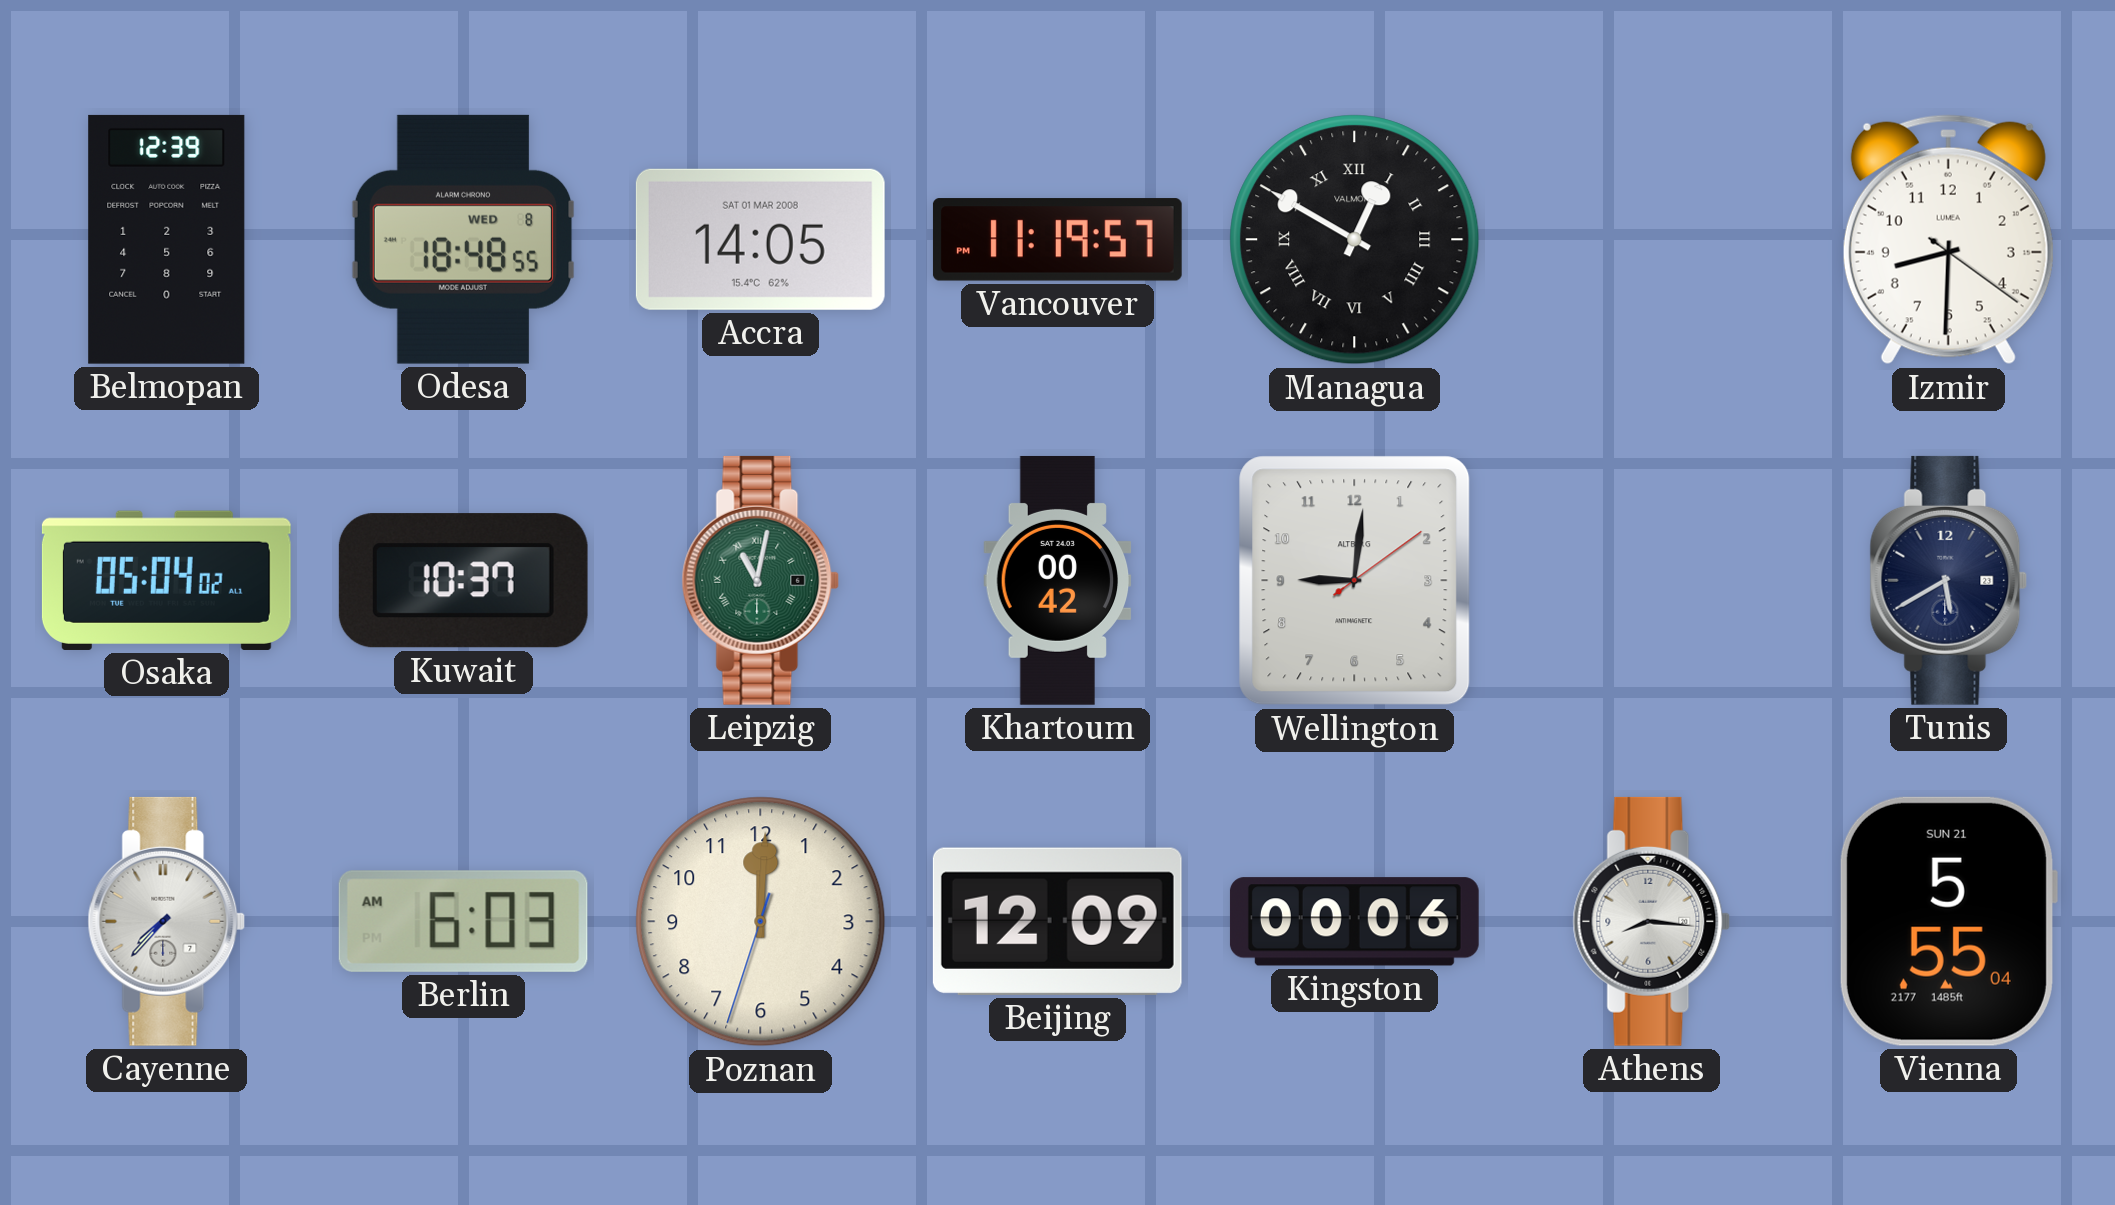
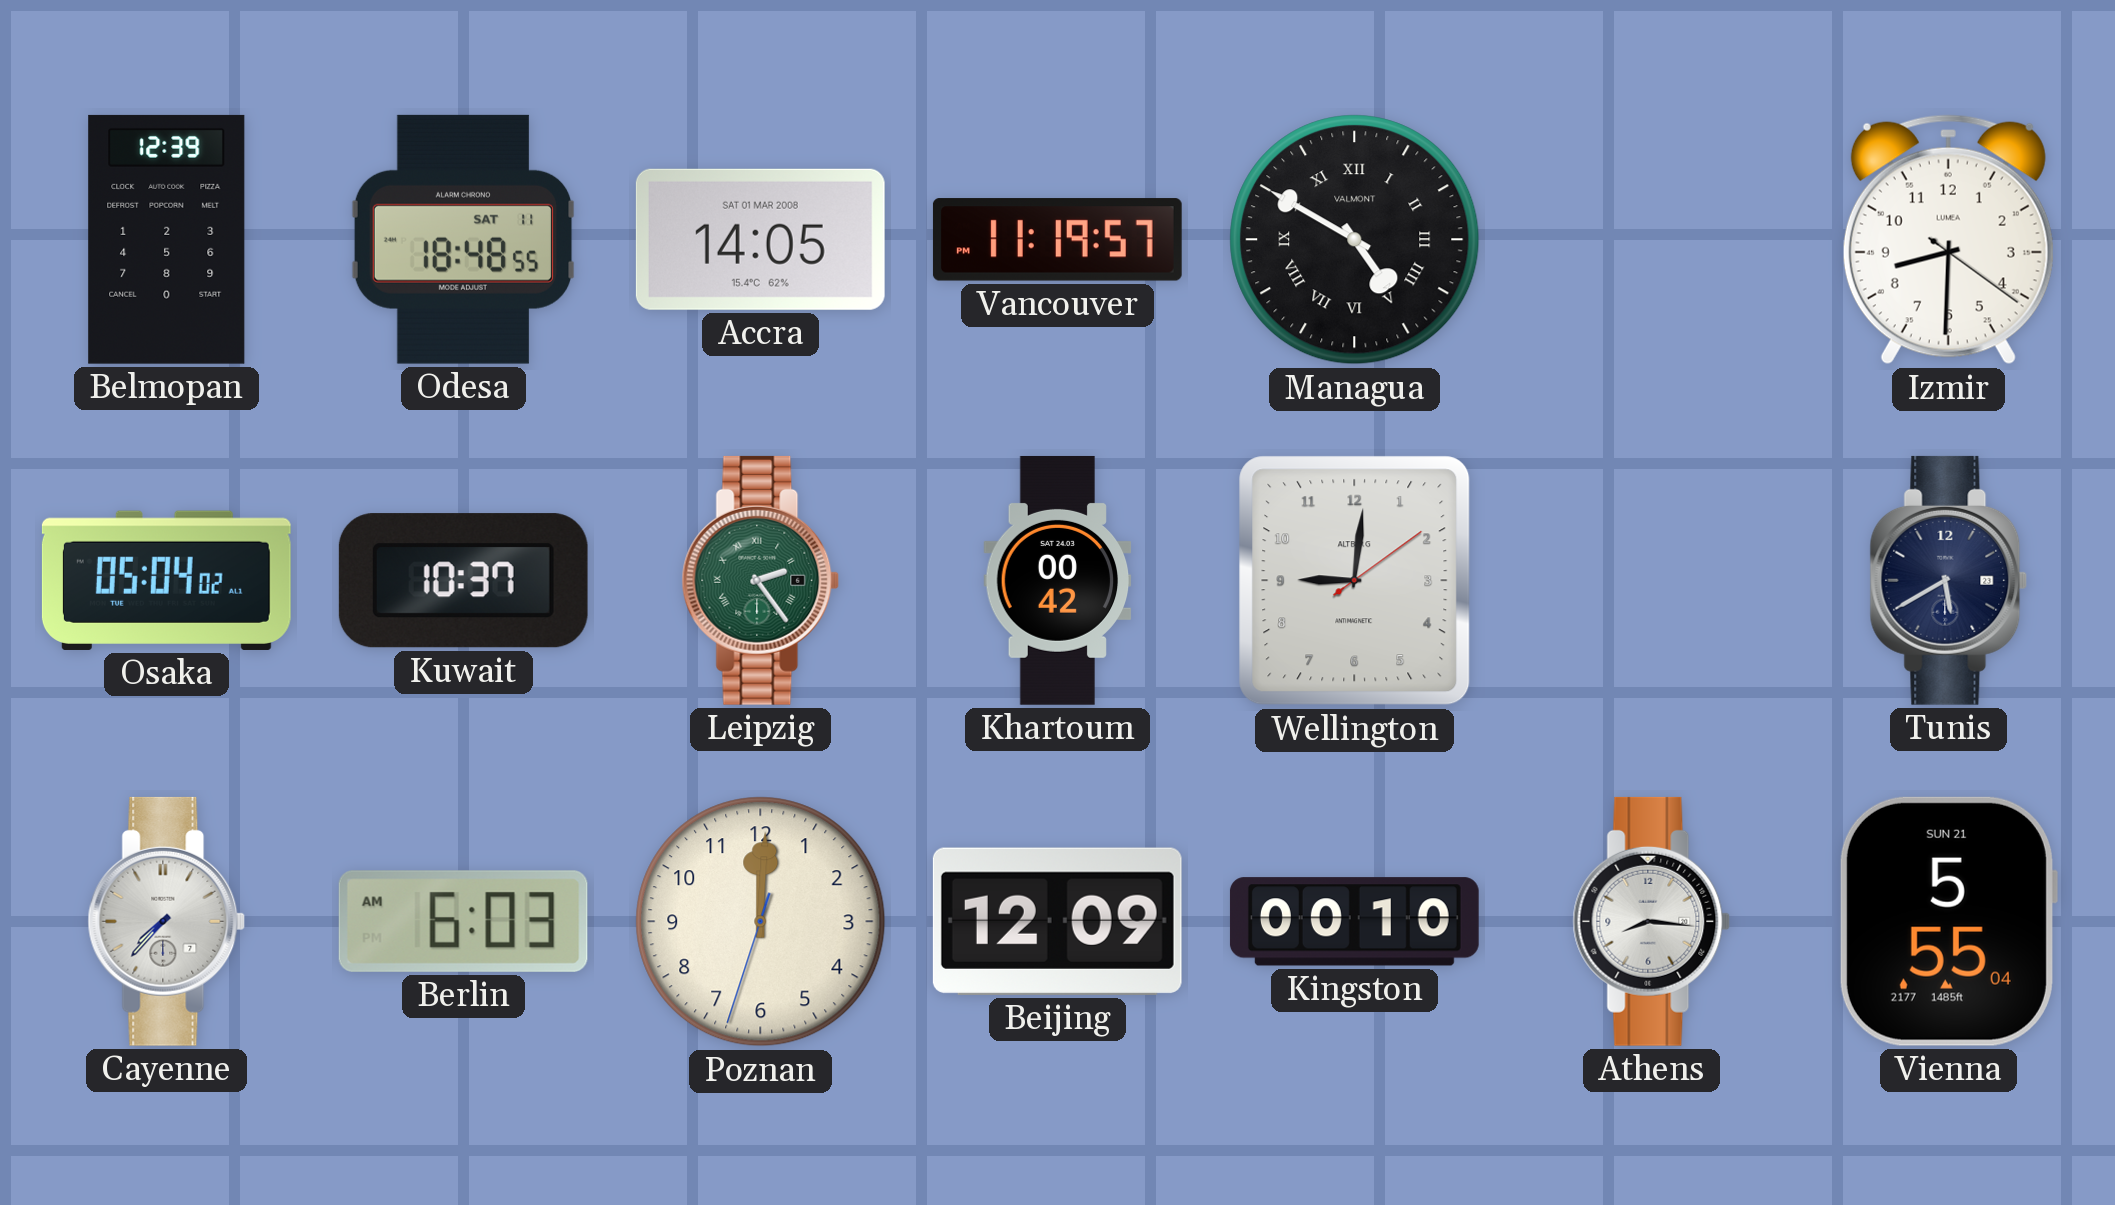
Odesa date: WED 8 -> SAT 11
Managua: 12:50 -> 4:50
Leipzig: 11:02 -> 2:24
Kingston: 00:06 -> 00:10
